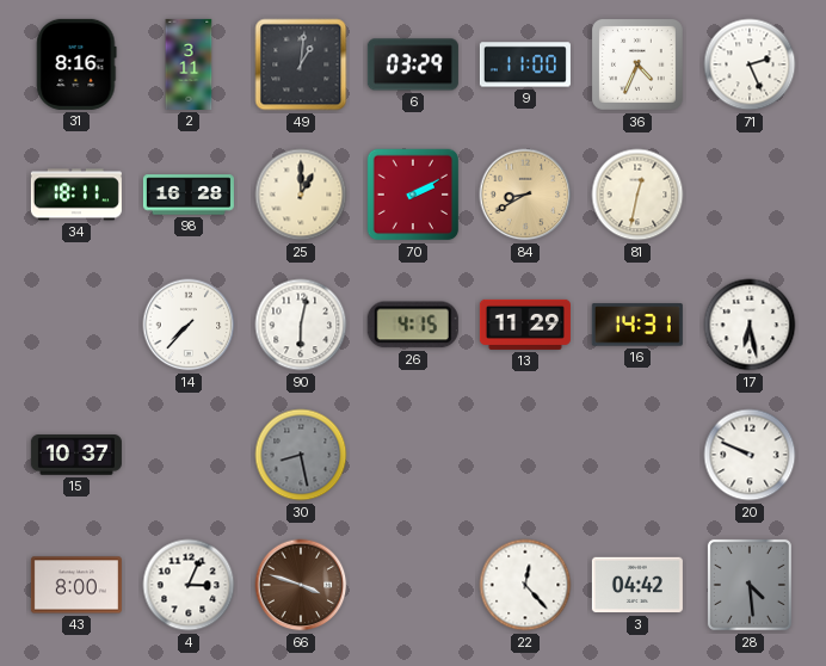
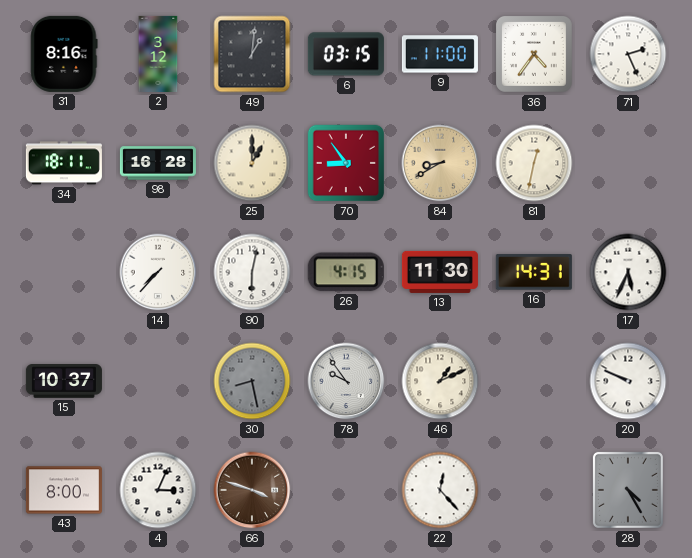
2: 3:11 -> 3:12
6: 03:29 -> 03:15
36: 4:34 -> 4:36
70: 2:10 -> 8:54
13: 11:29 -> 11:30
17: 6:28 -> 5:34
78: none -> 9:54
46: none -> 1:11
3: 04:42 -> none
28: 4:29 -> 4:25
